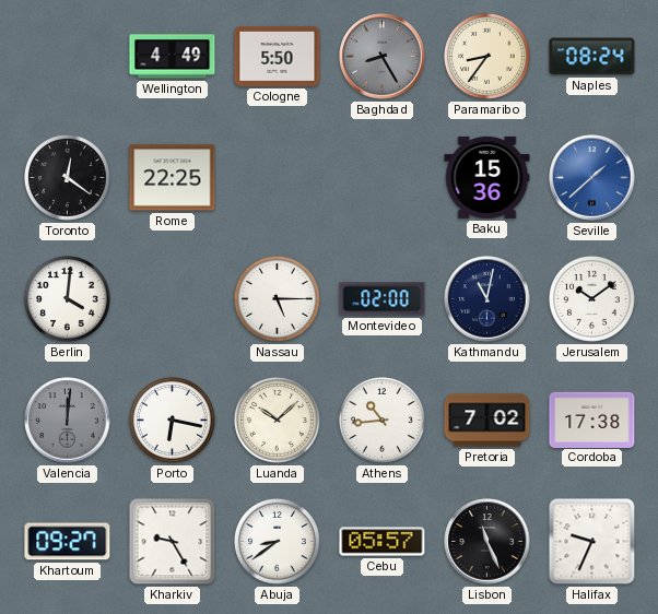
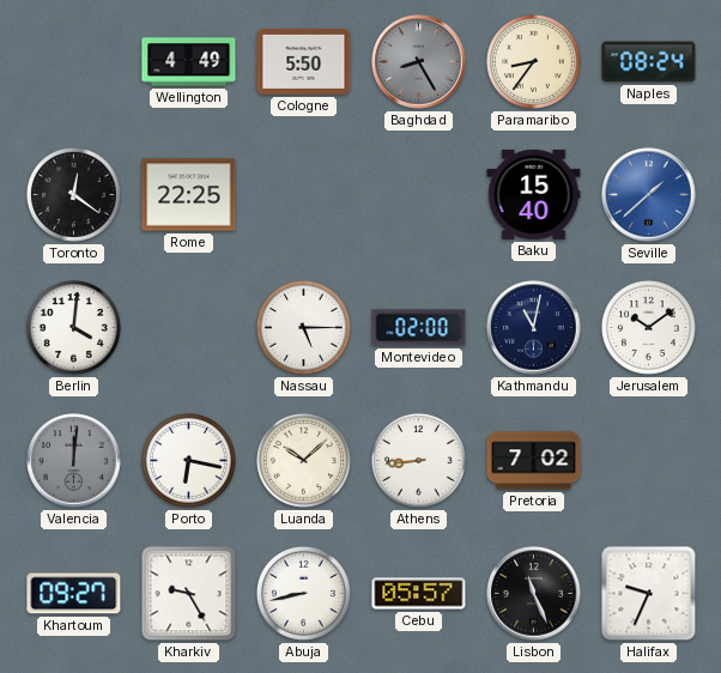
Baku: 15:36 -> 15:40
Athens: 10:44 -> 8:44
Cordoba: 17:38 -> none
Abuja: 8:39 -> 8:43
